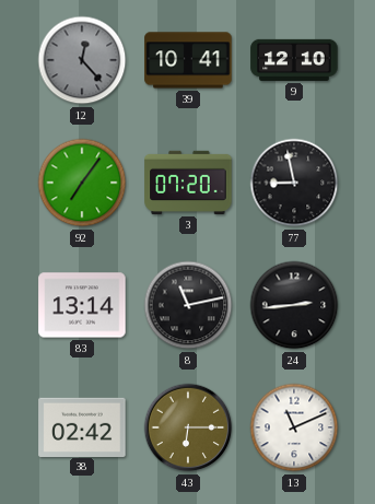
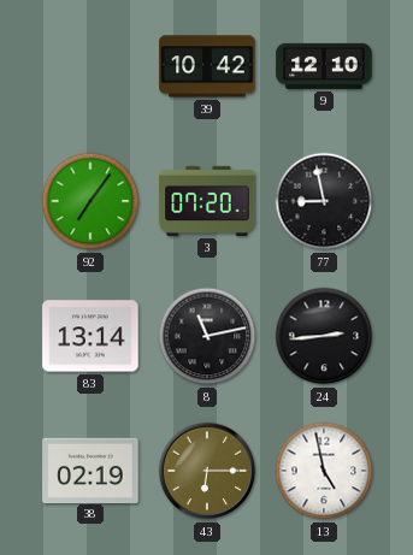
12: 12:23 -> none
39: 10:41 -> 10:42
38: 02:42 -> 02:19
13: 11:11 -> 4:58
